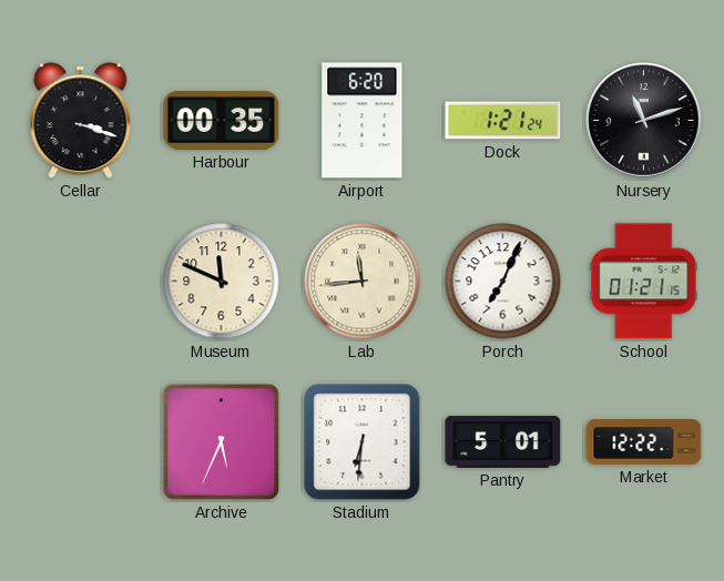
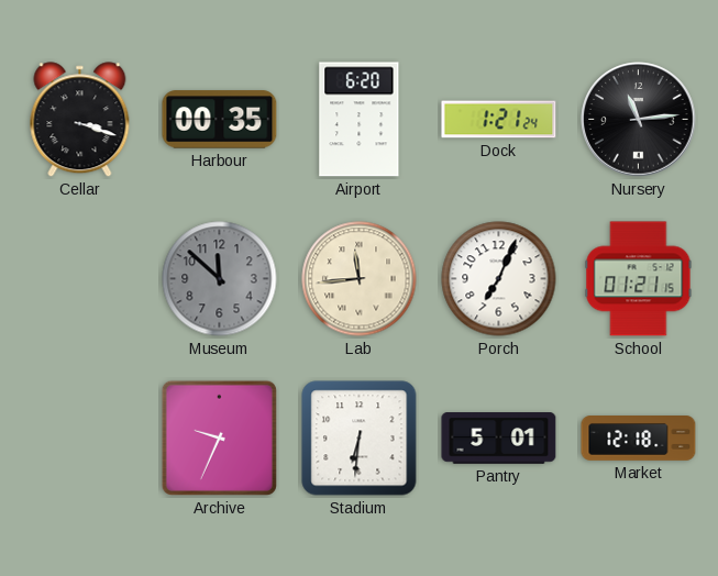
Nursery: 11:12 -> 11:14
Museum: 11:49 -> 11:52
Museum dial: cream -> grey
Archive: 5:34 -> 9:34
Market: 12:22 -> 12:18
